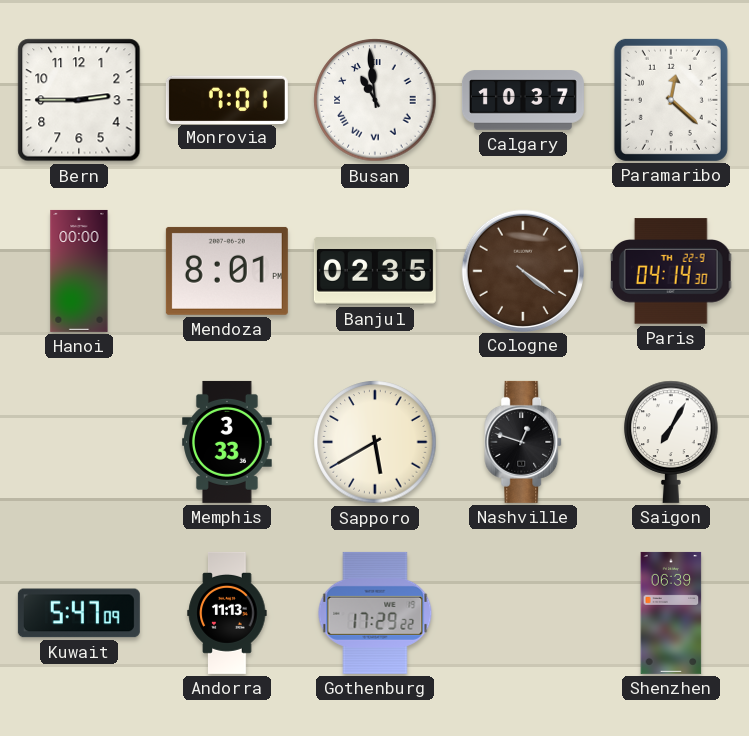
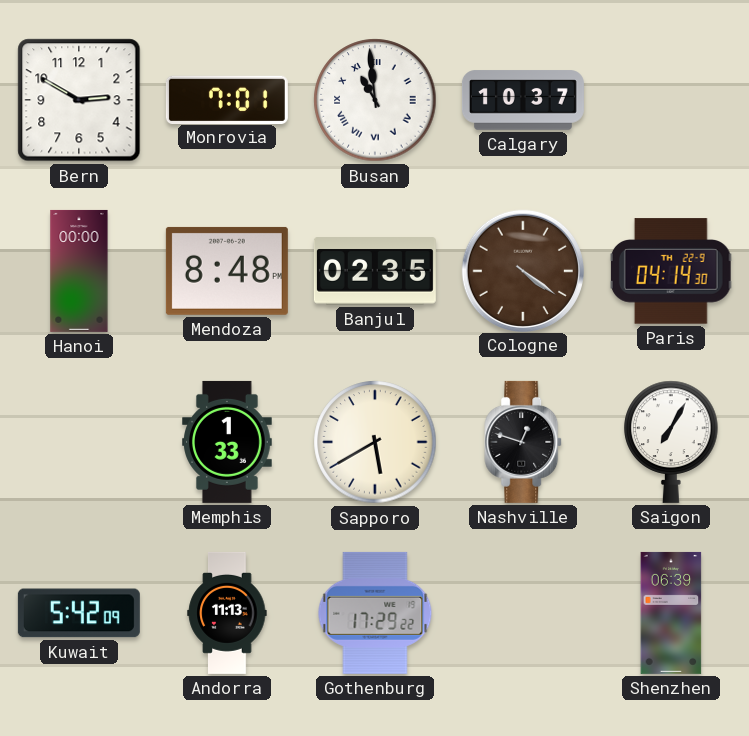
Bern: 2:45 -> 2:50
Paramaribo: 12:22 -> none
Mendoza: 8:01 -> 8:48
Memphis: 3:33 -> 1:33
Kuwait: 5:47 -> 5:42
